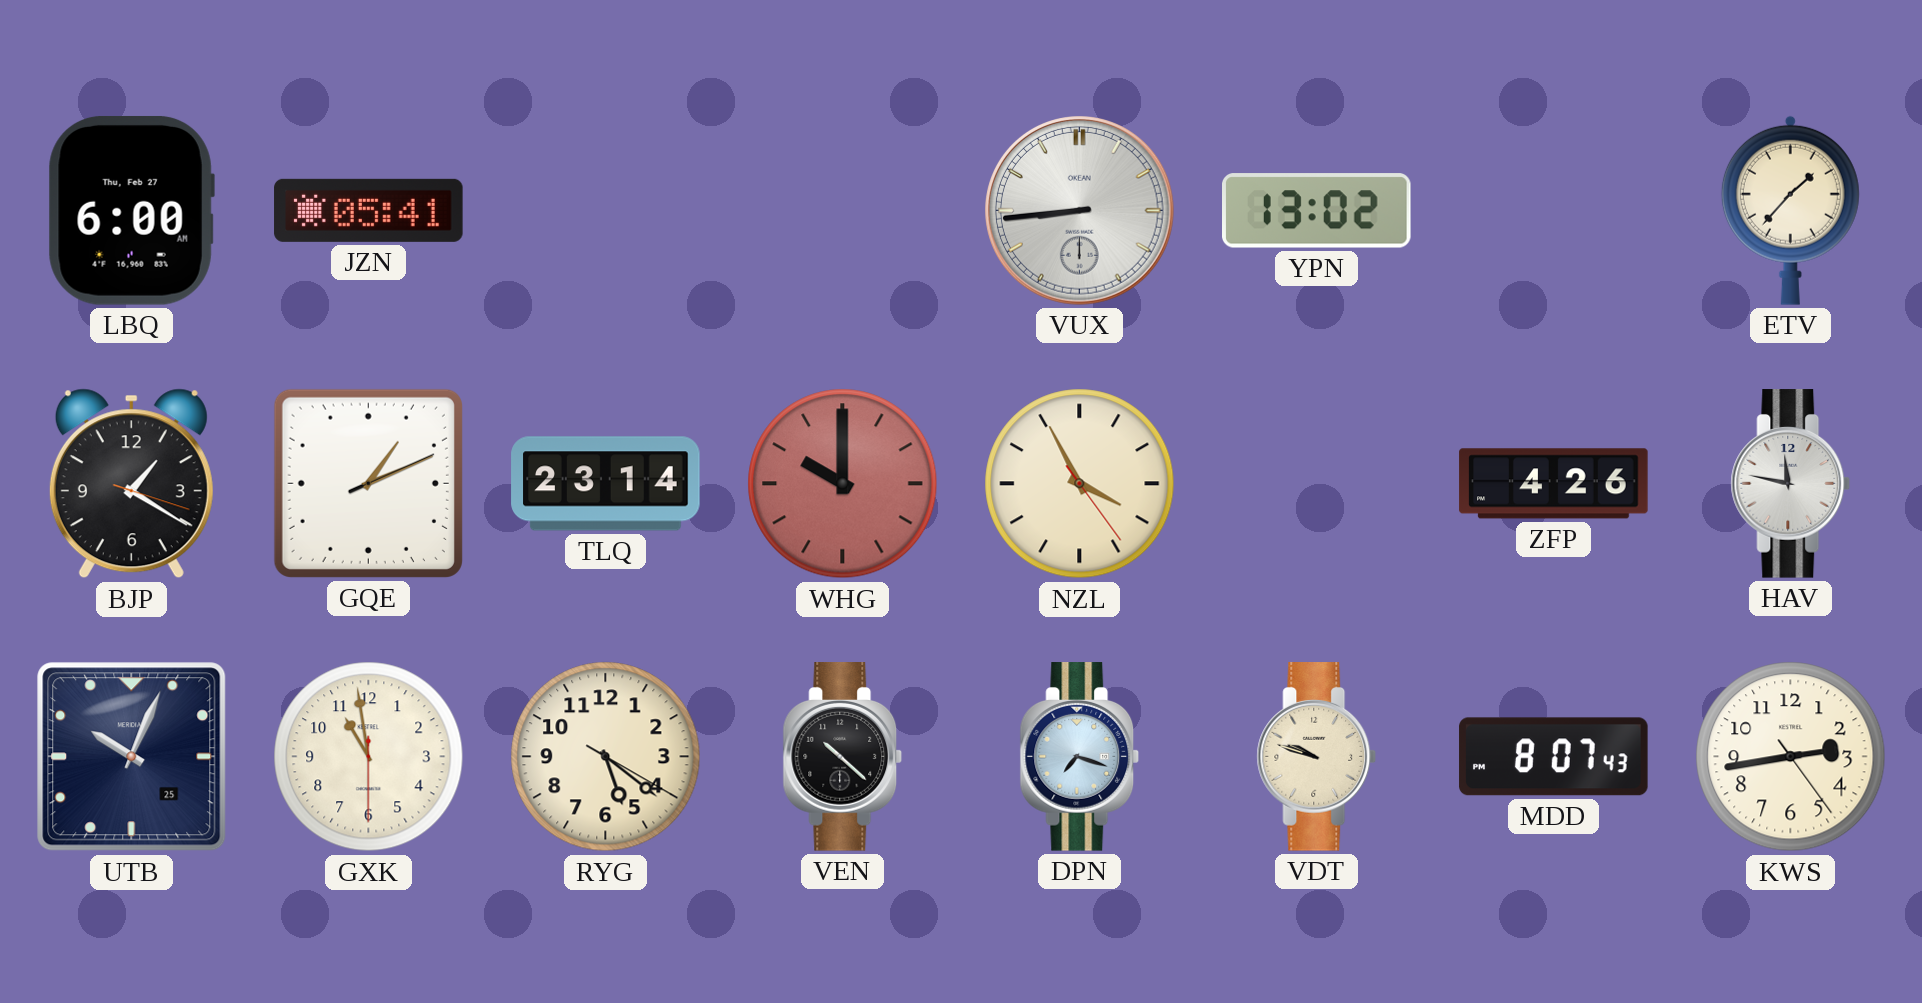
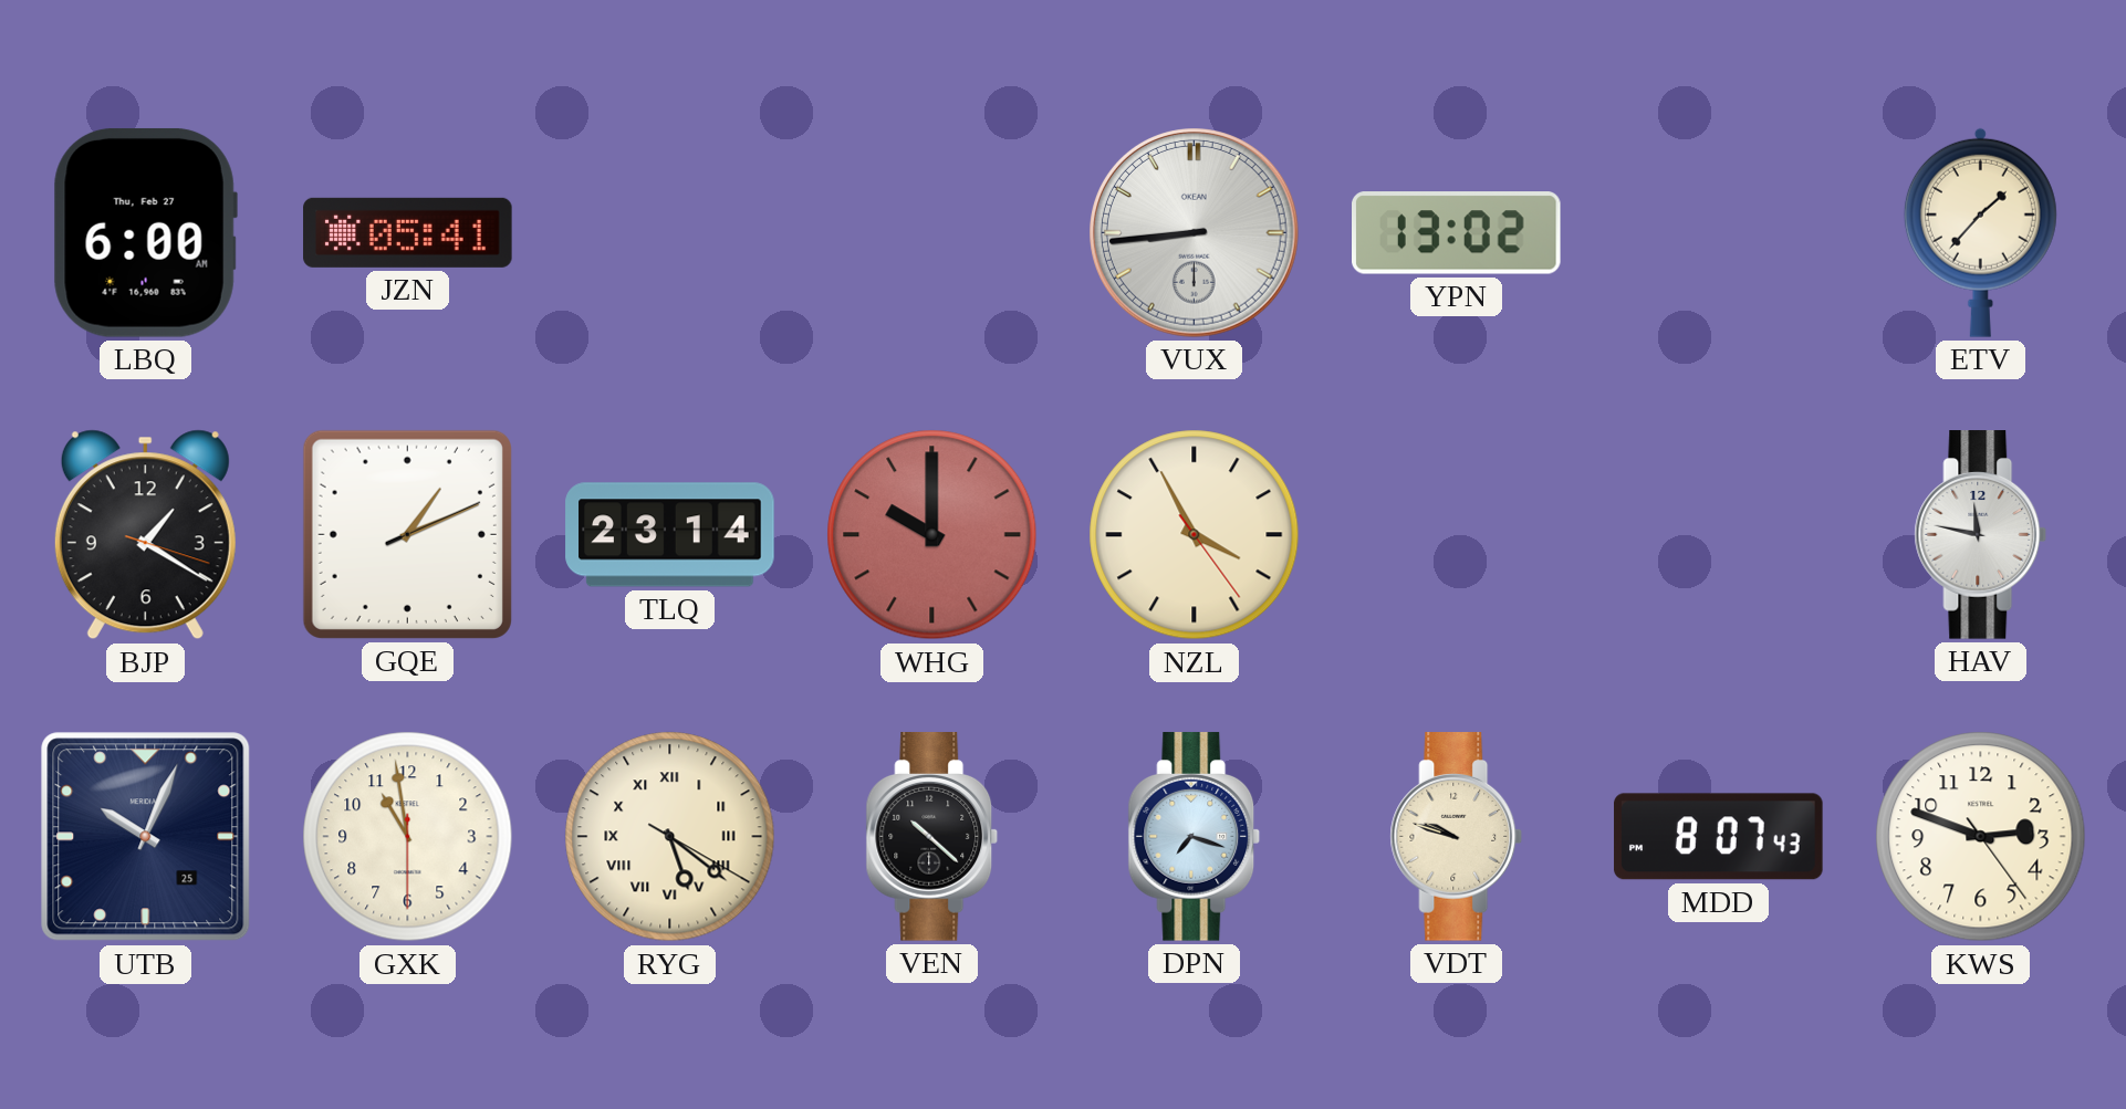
ZFP: 4:26 -> none
RYG numerals: Arabic -> Roman
KWS: 2:43 -> 2:48
